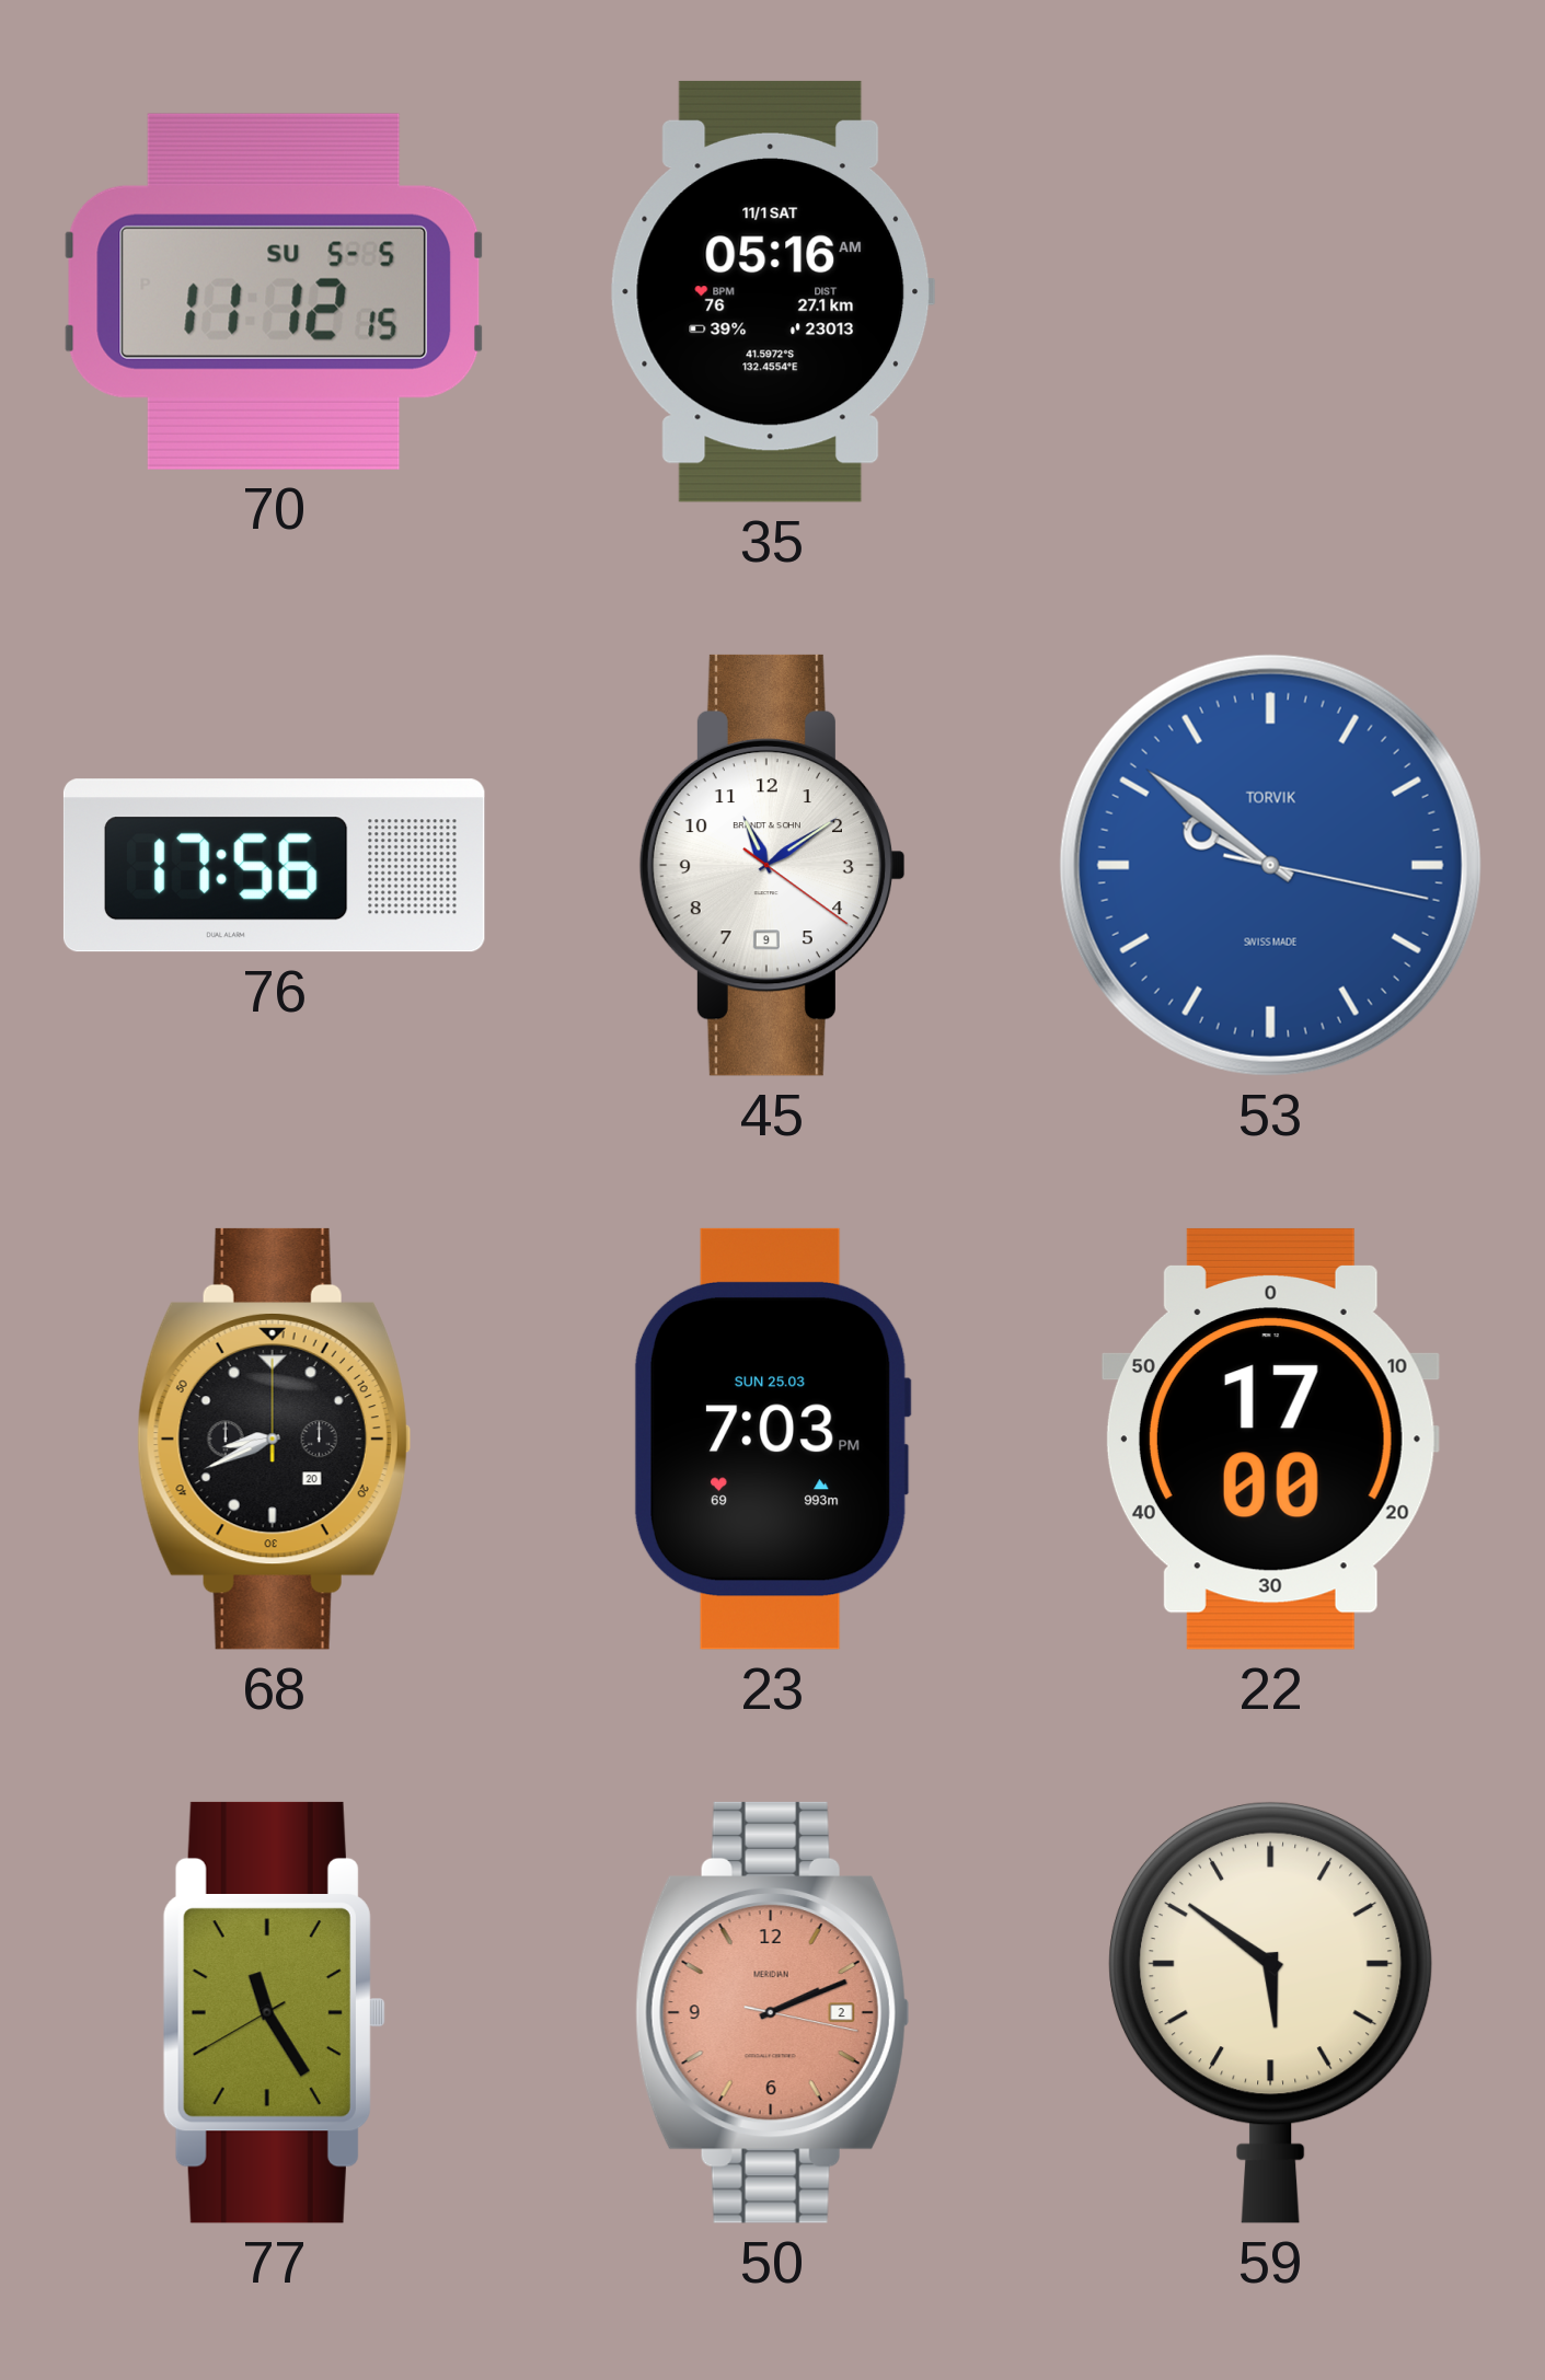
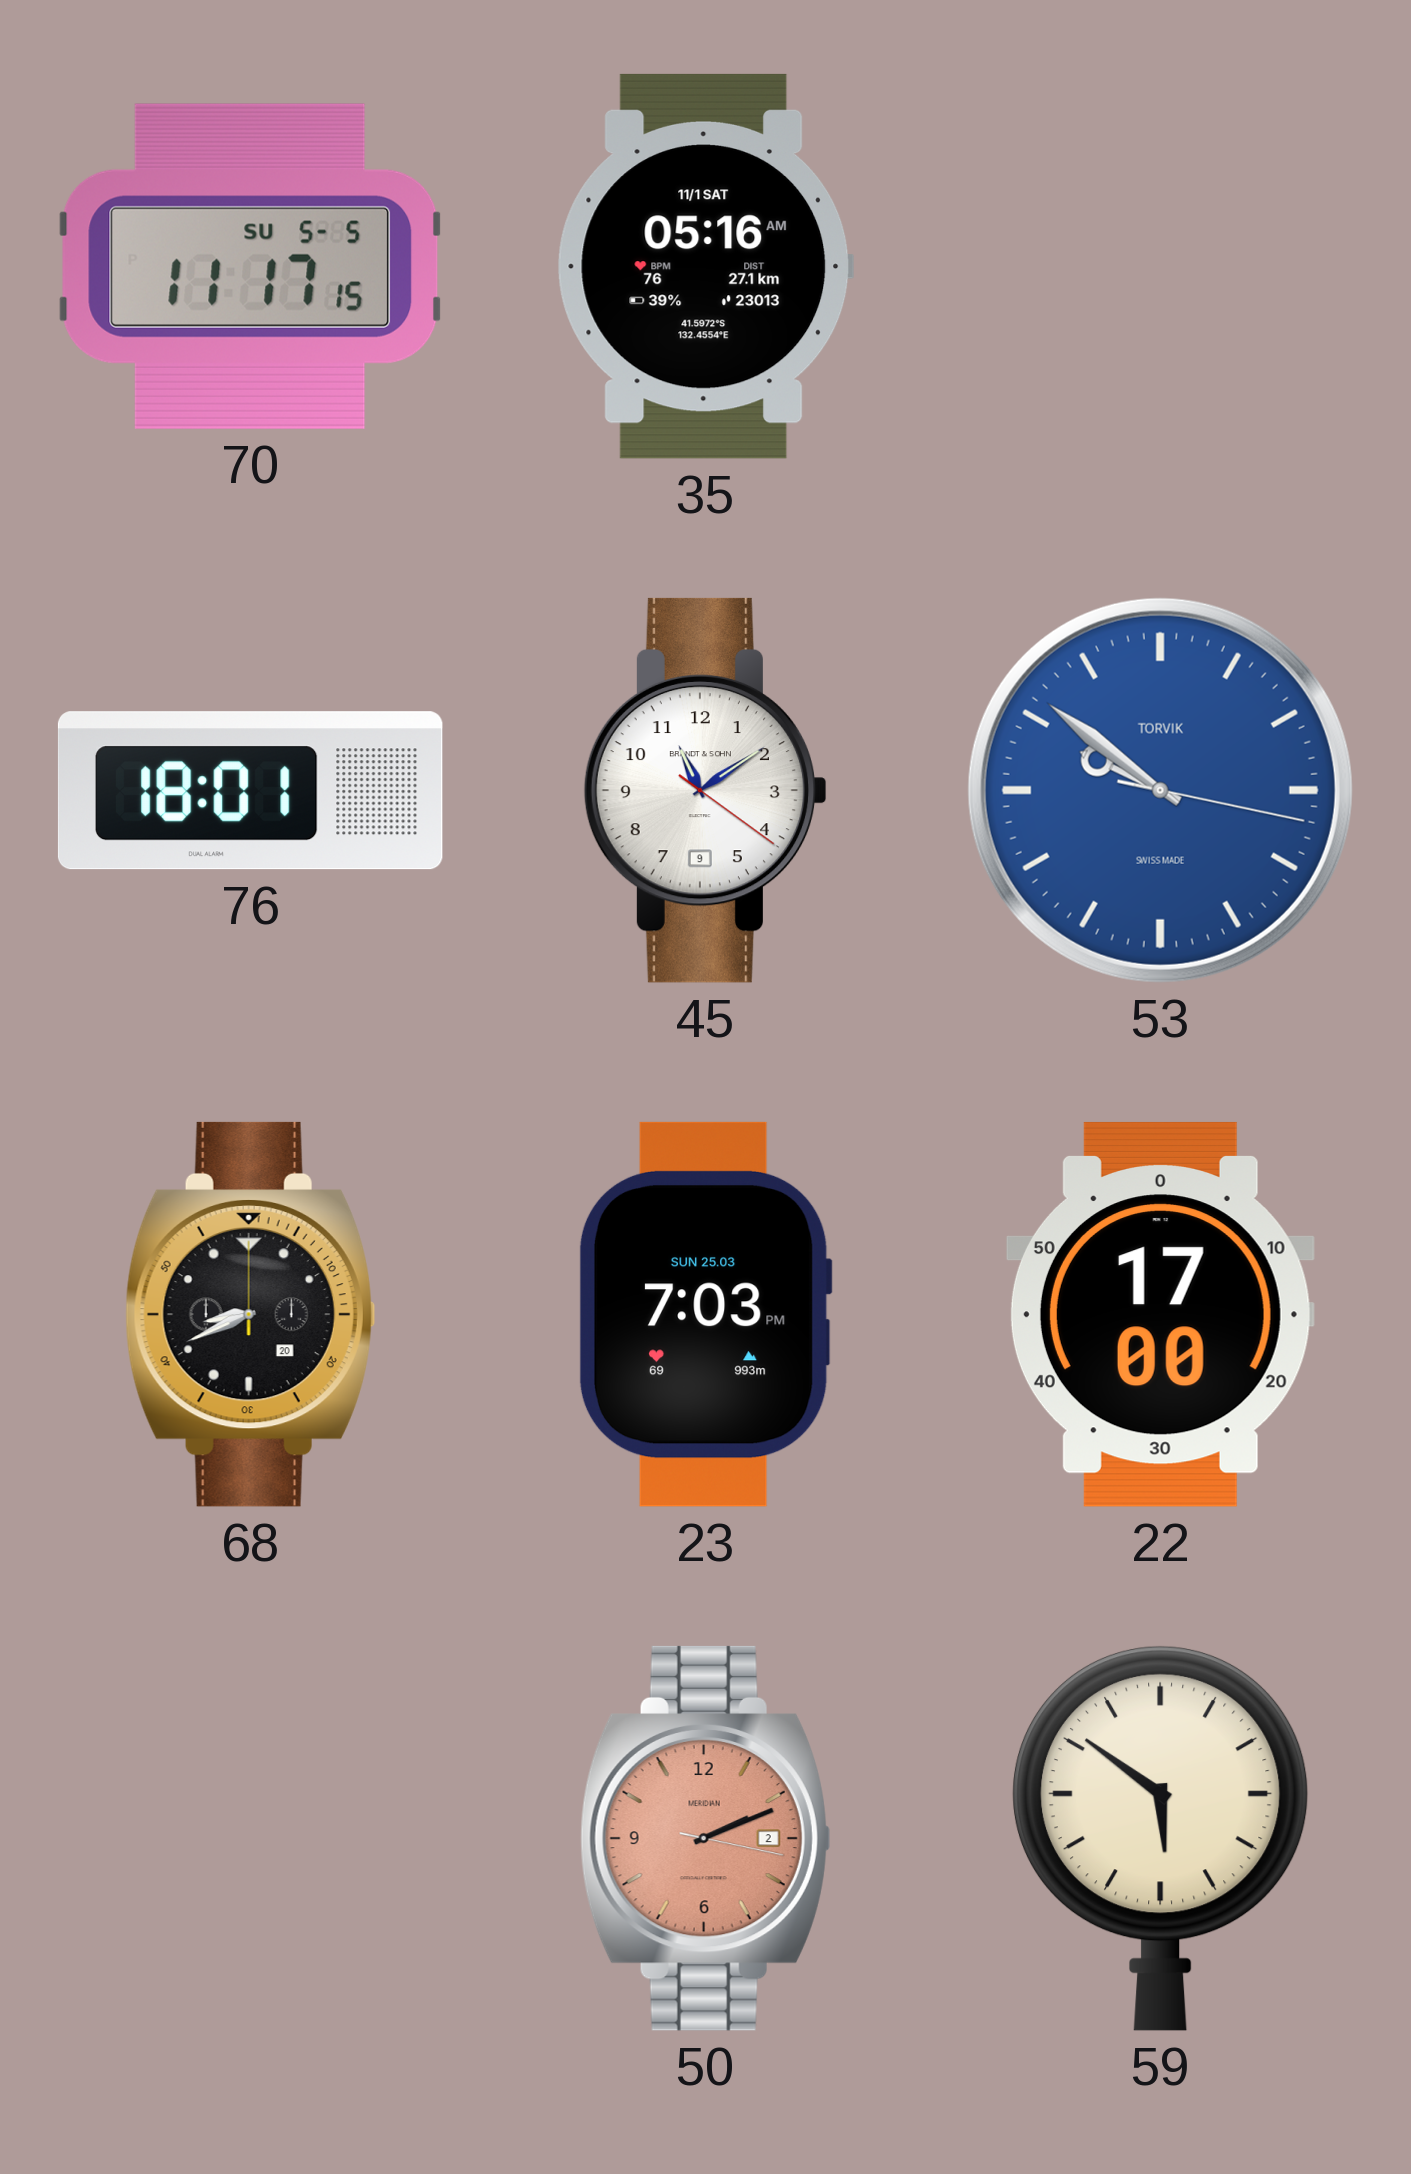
70: 11:12 -> 11:17
76: 17:56 -> 18:01
77: 11:24 -> none
